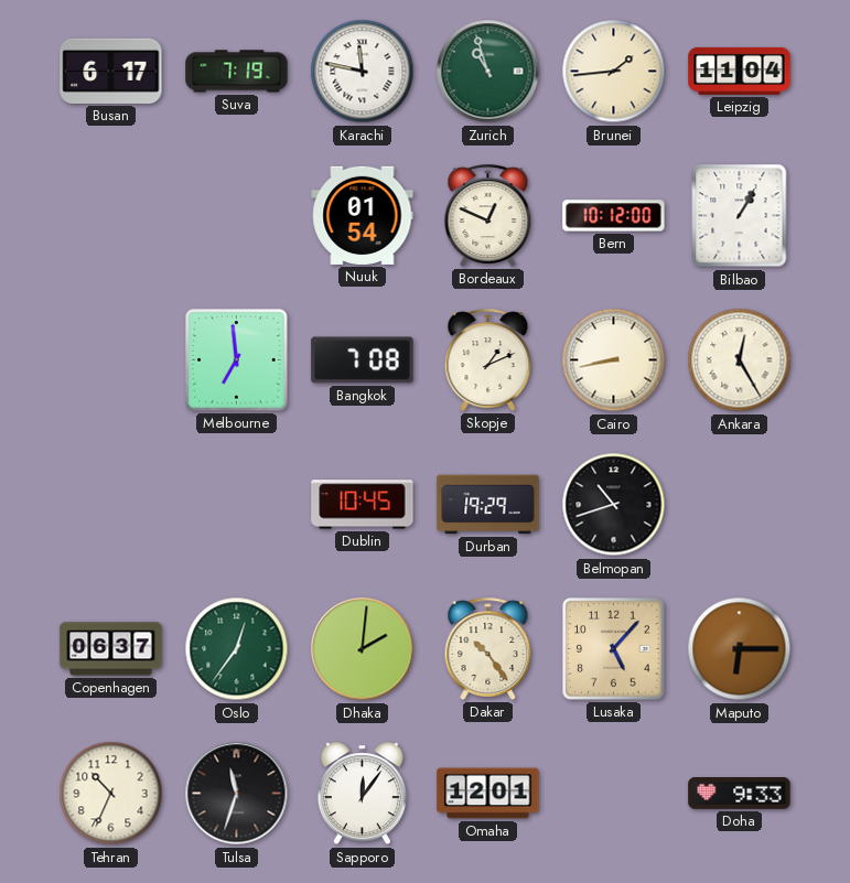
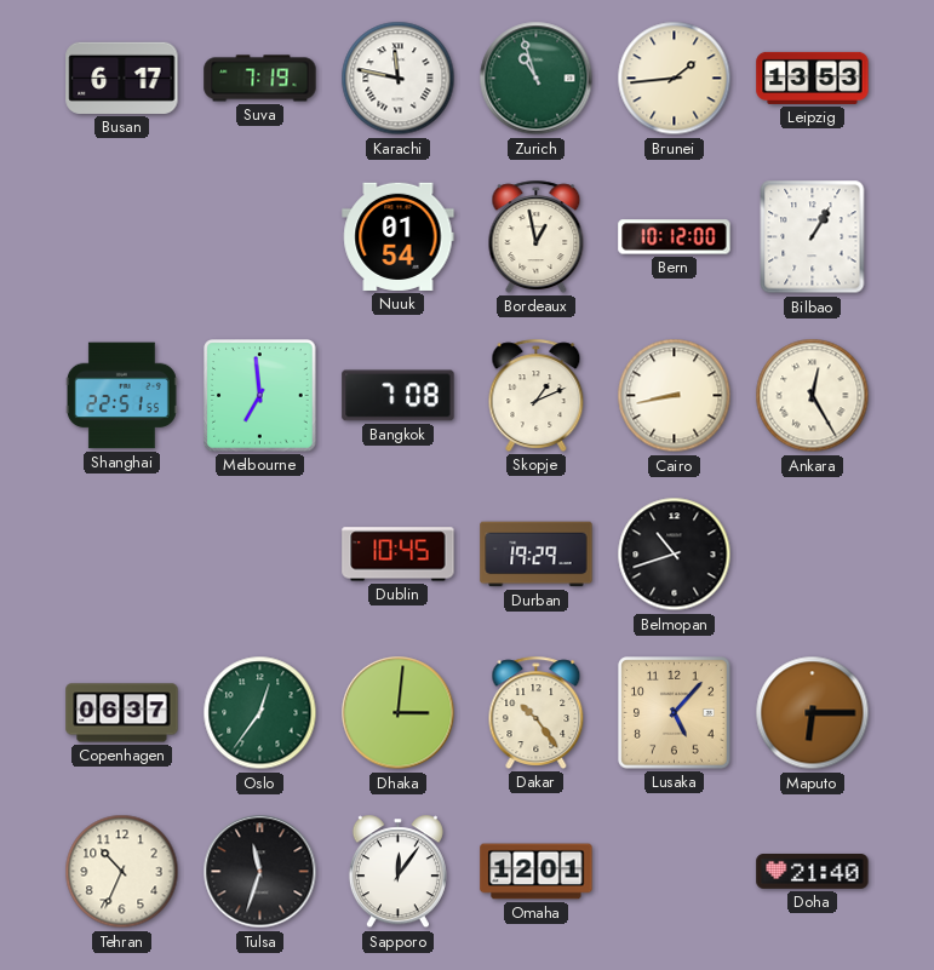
Leipzig: 11:04 -> 13:53
Bordeaux: 12:49 -> 12:58
Shanghai: none -> 22:51
Dhaka: 2:01 -> 3:01
Doha: 9:33 -> 21:40
